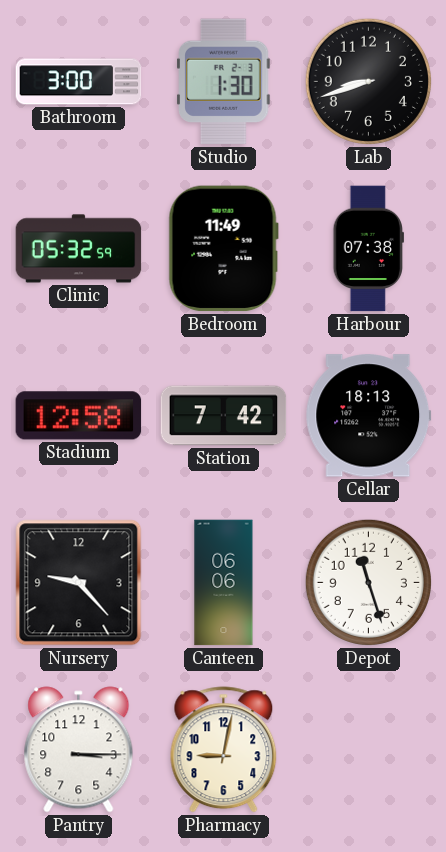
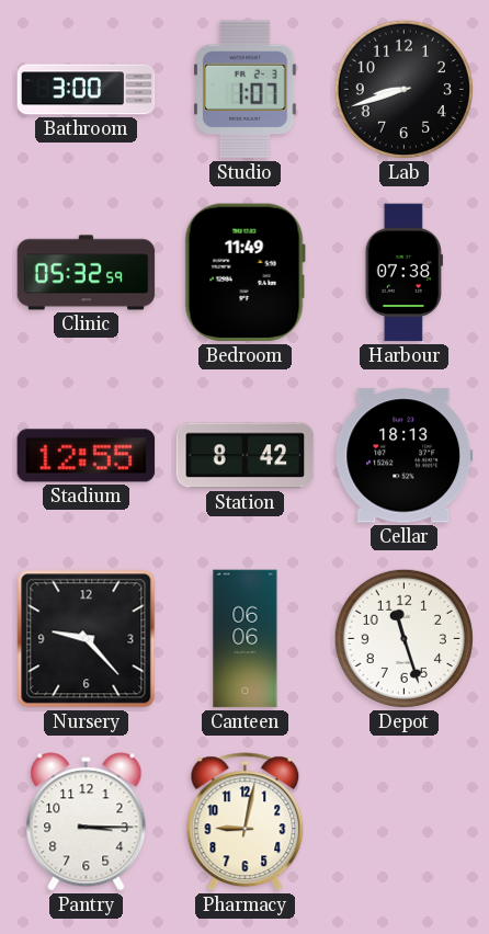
Studio: 1:30 -> 1:07
Stadium: 12:58 -> 12:55
Station: 7:42 -> 8:42
